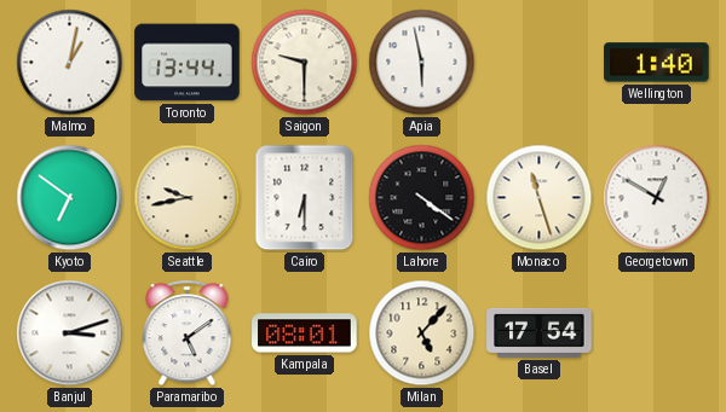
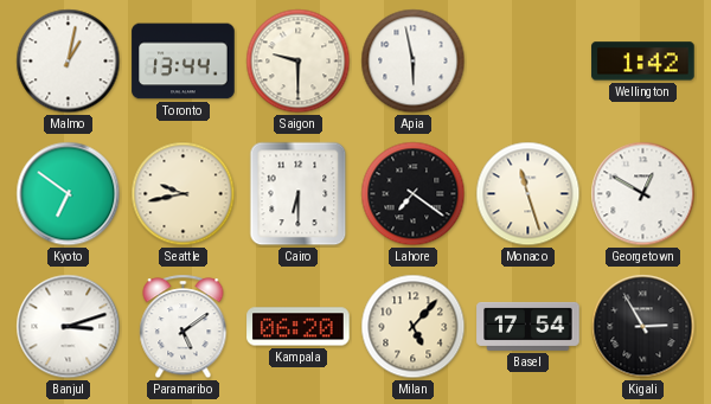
Wellington: 1:40 -> 1:42
Lahore: 4:21 -> 7:21
Kampala: 08:01 -> 06:20
Kigali: none -> 2:55
